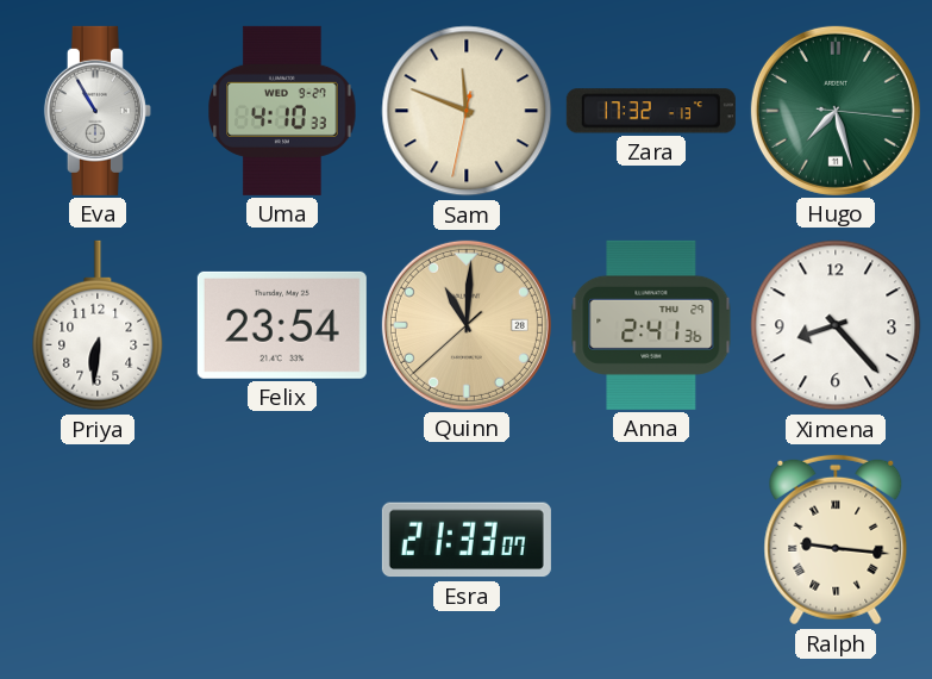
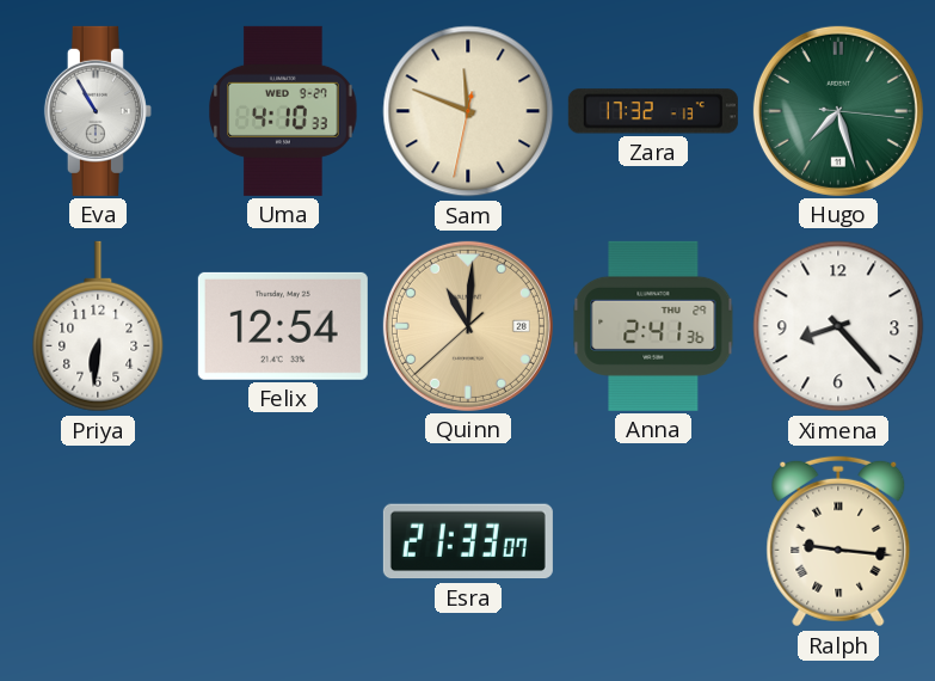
Felix: 23:54 -> 12:54
